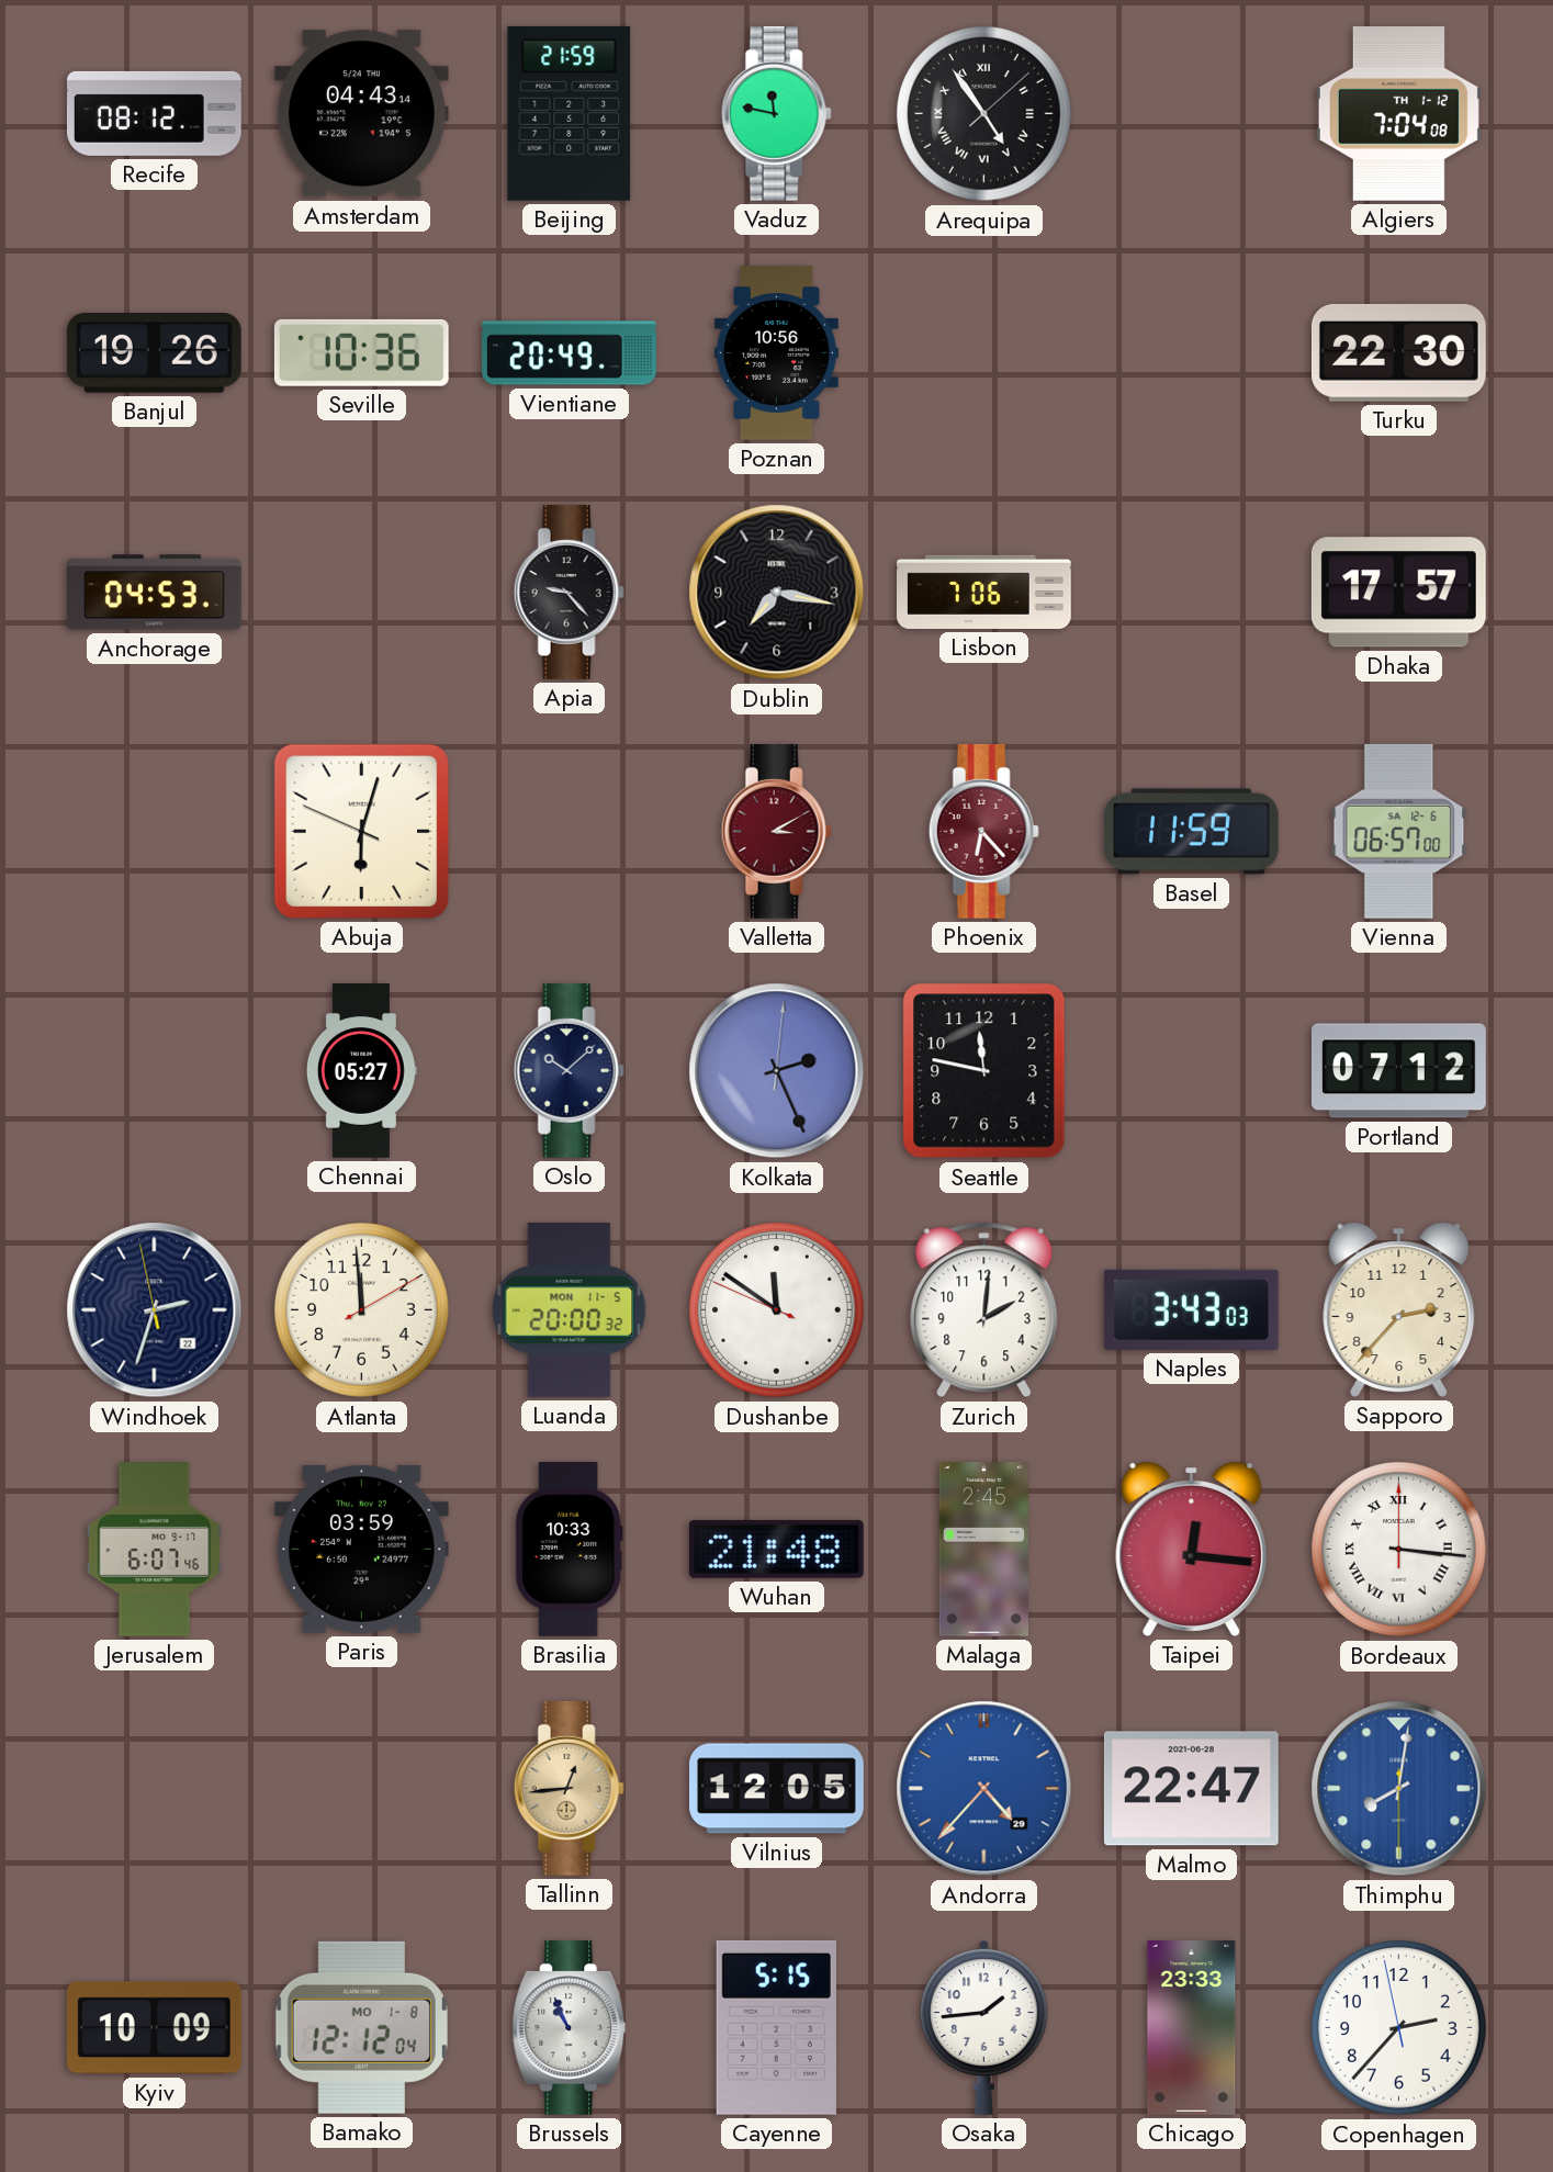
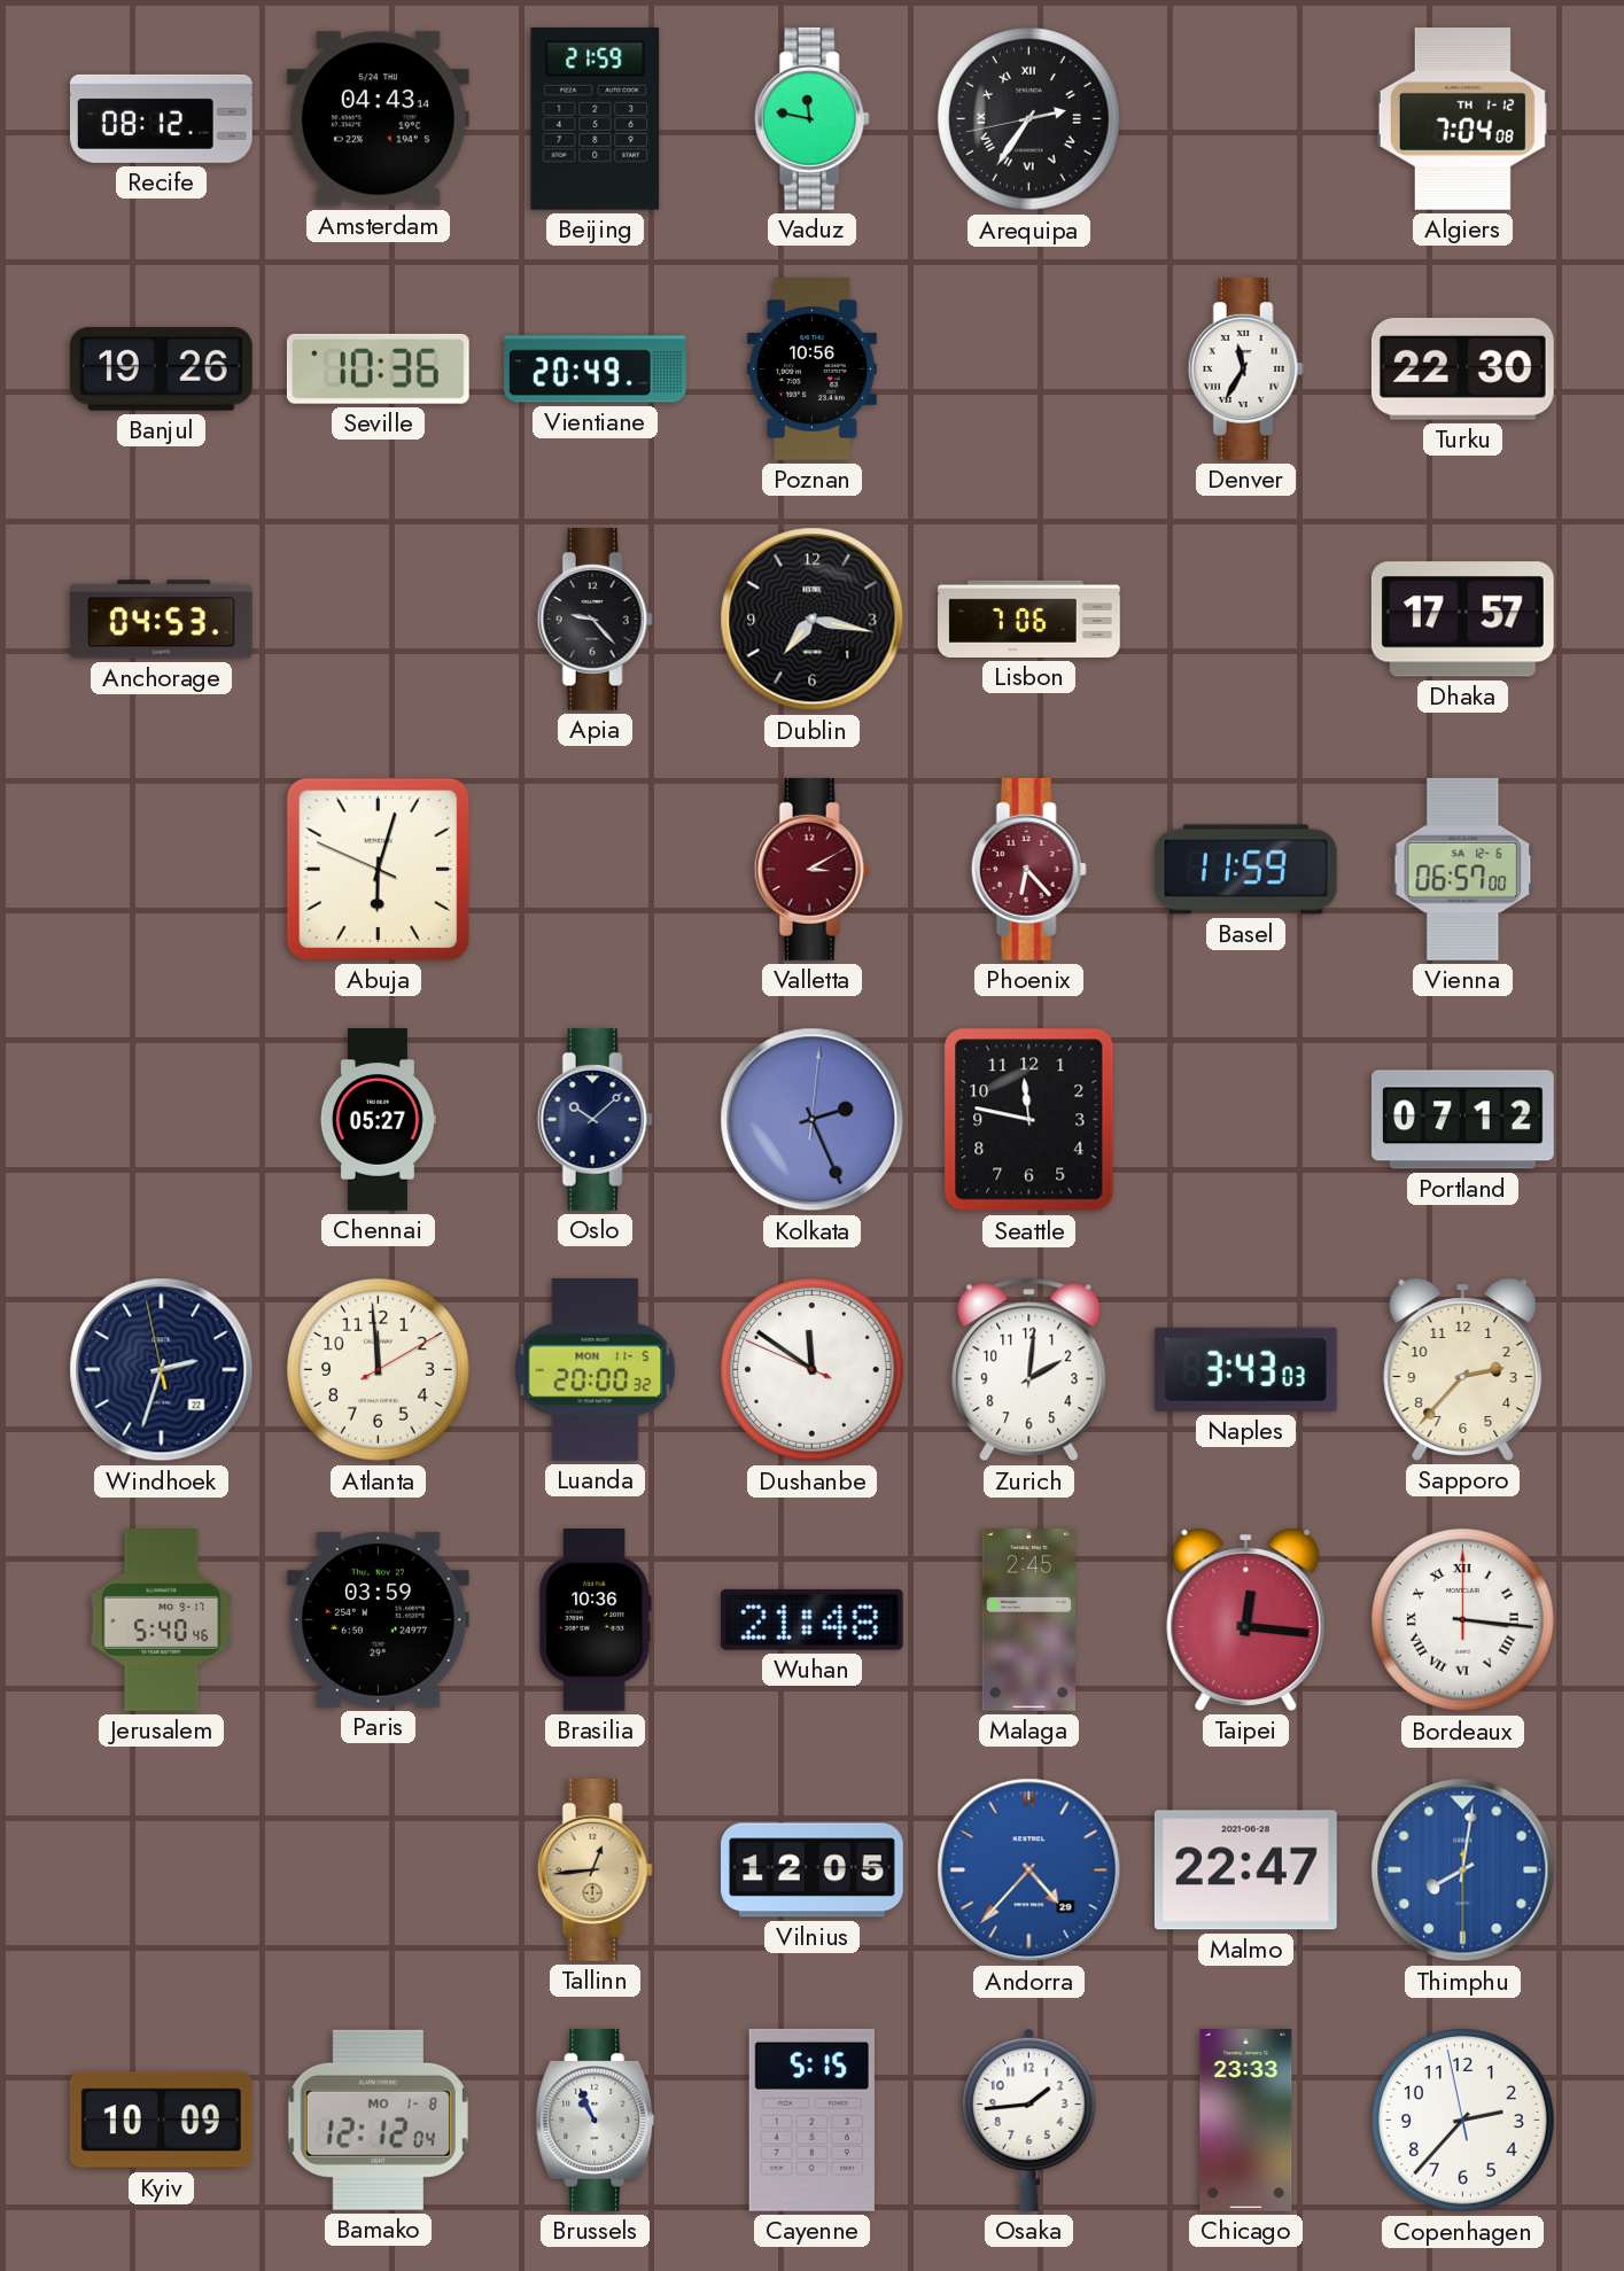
Arequipa: 4:54 -> 2:35
Denver: none -> 11:35
Jerusalem: 6:07 -> 5:40
Brasilia: 10:33 -> 10:36
